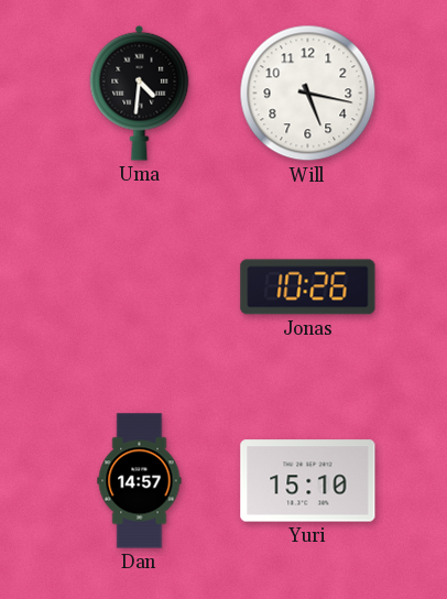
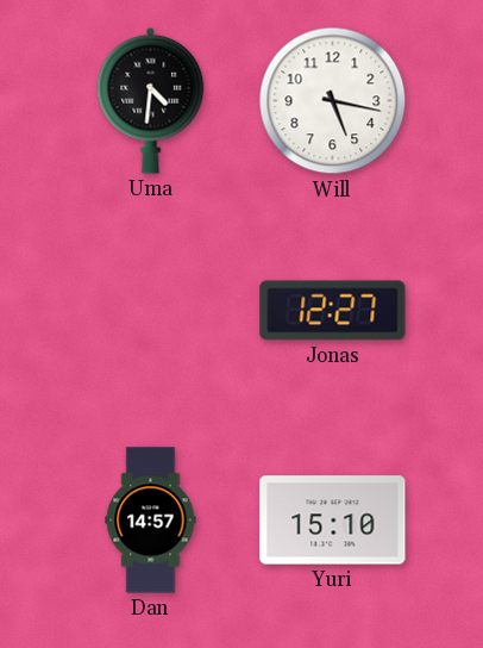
Jonas: 10:26 -> 12:27
